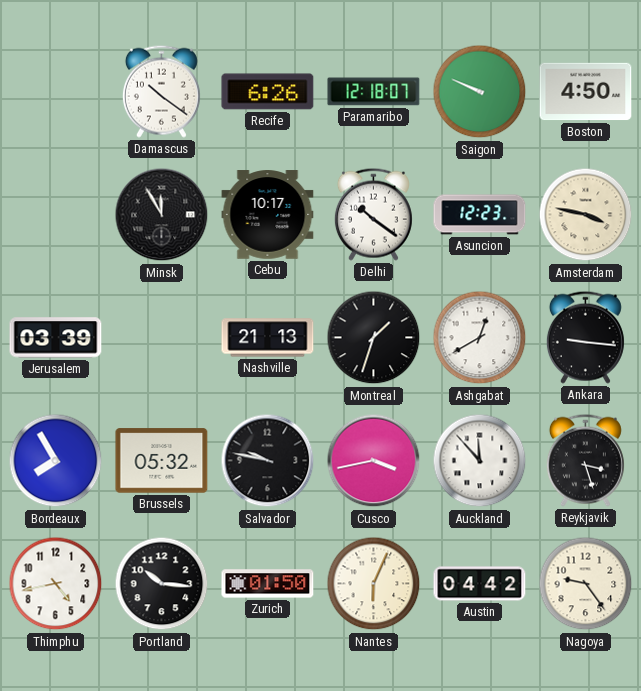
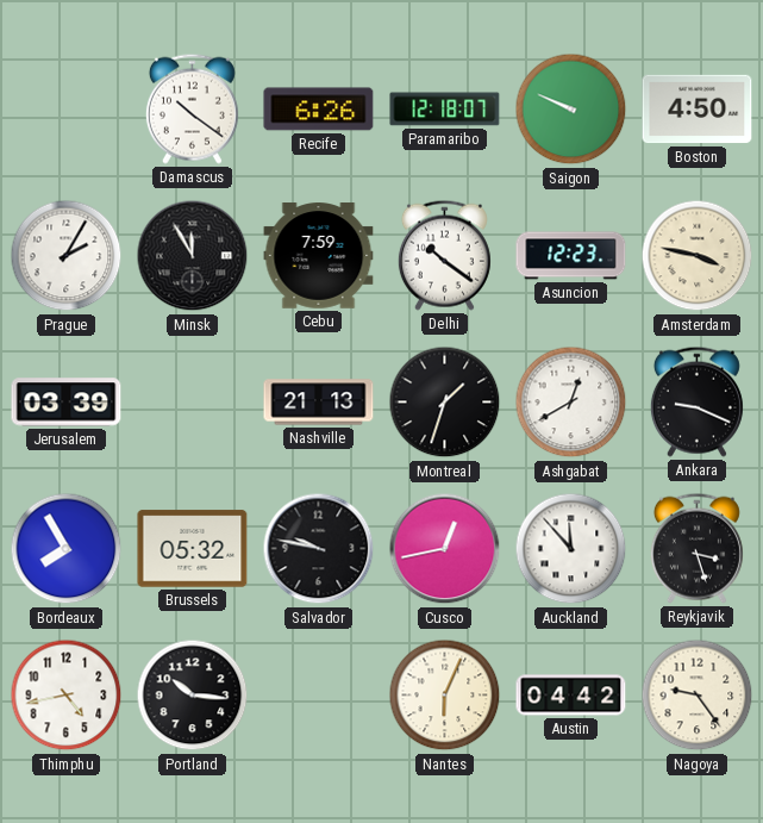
Prague: none -> 2:05
Cebu: 10:17 -> 7:59
Ankara: 9:16 -> 9:19
Cusco: 3:43 -> 12:43
Zurich: 01:50 -> none
